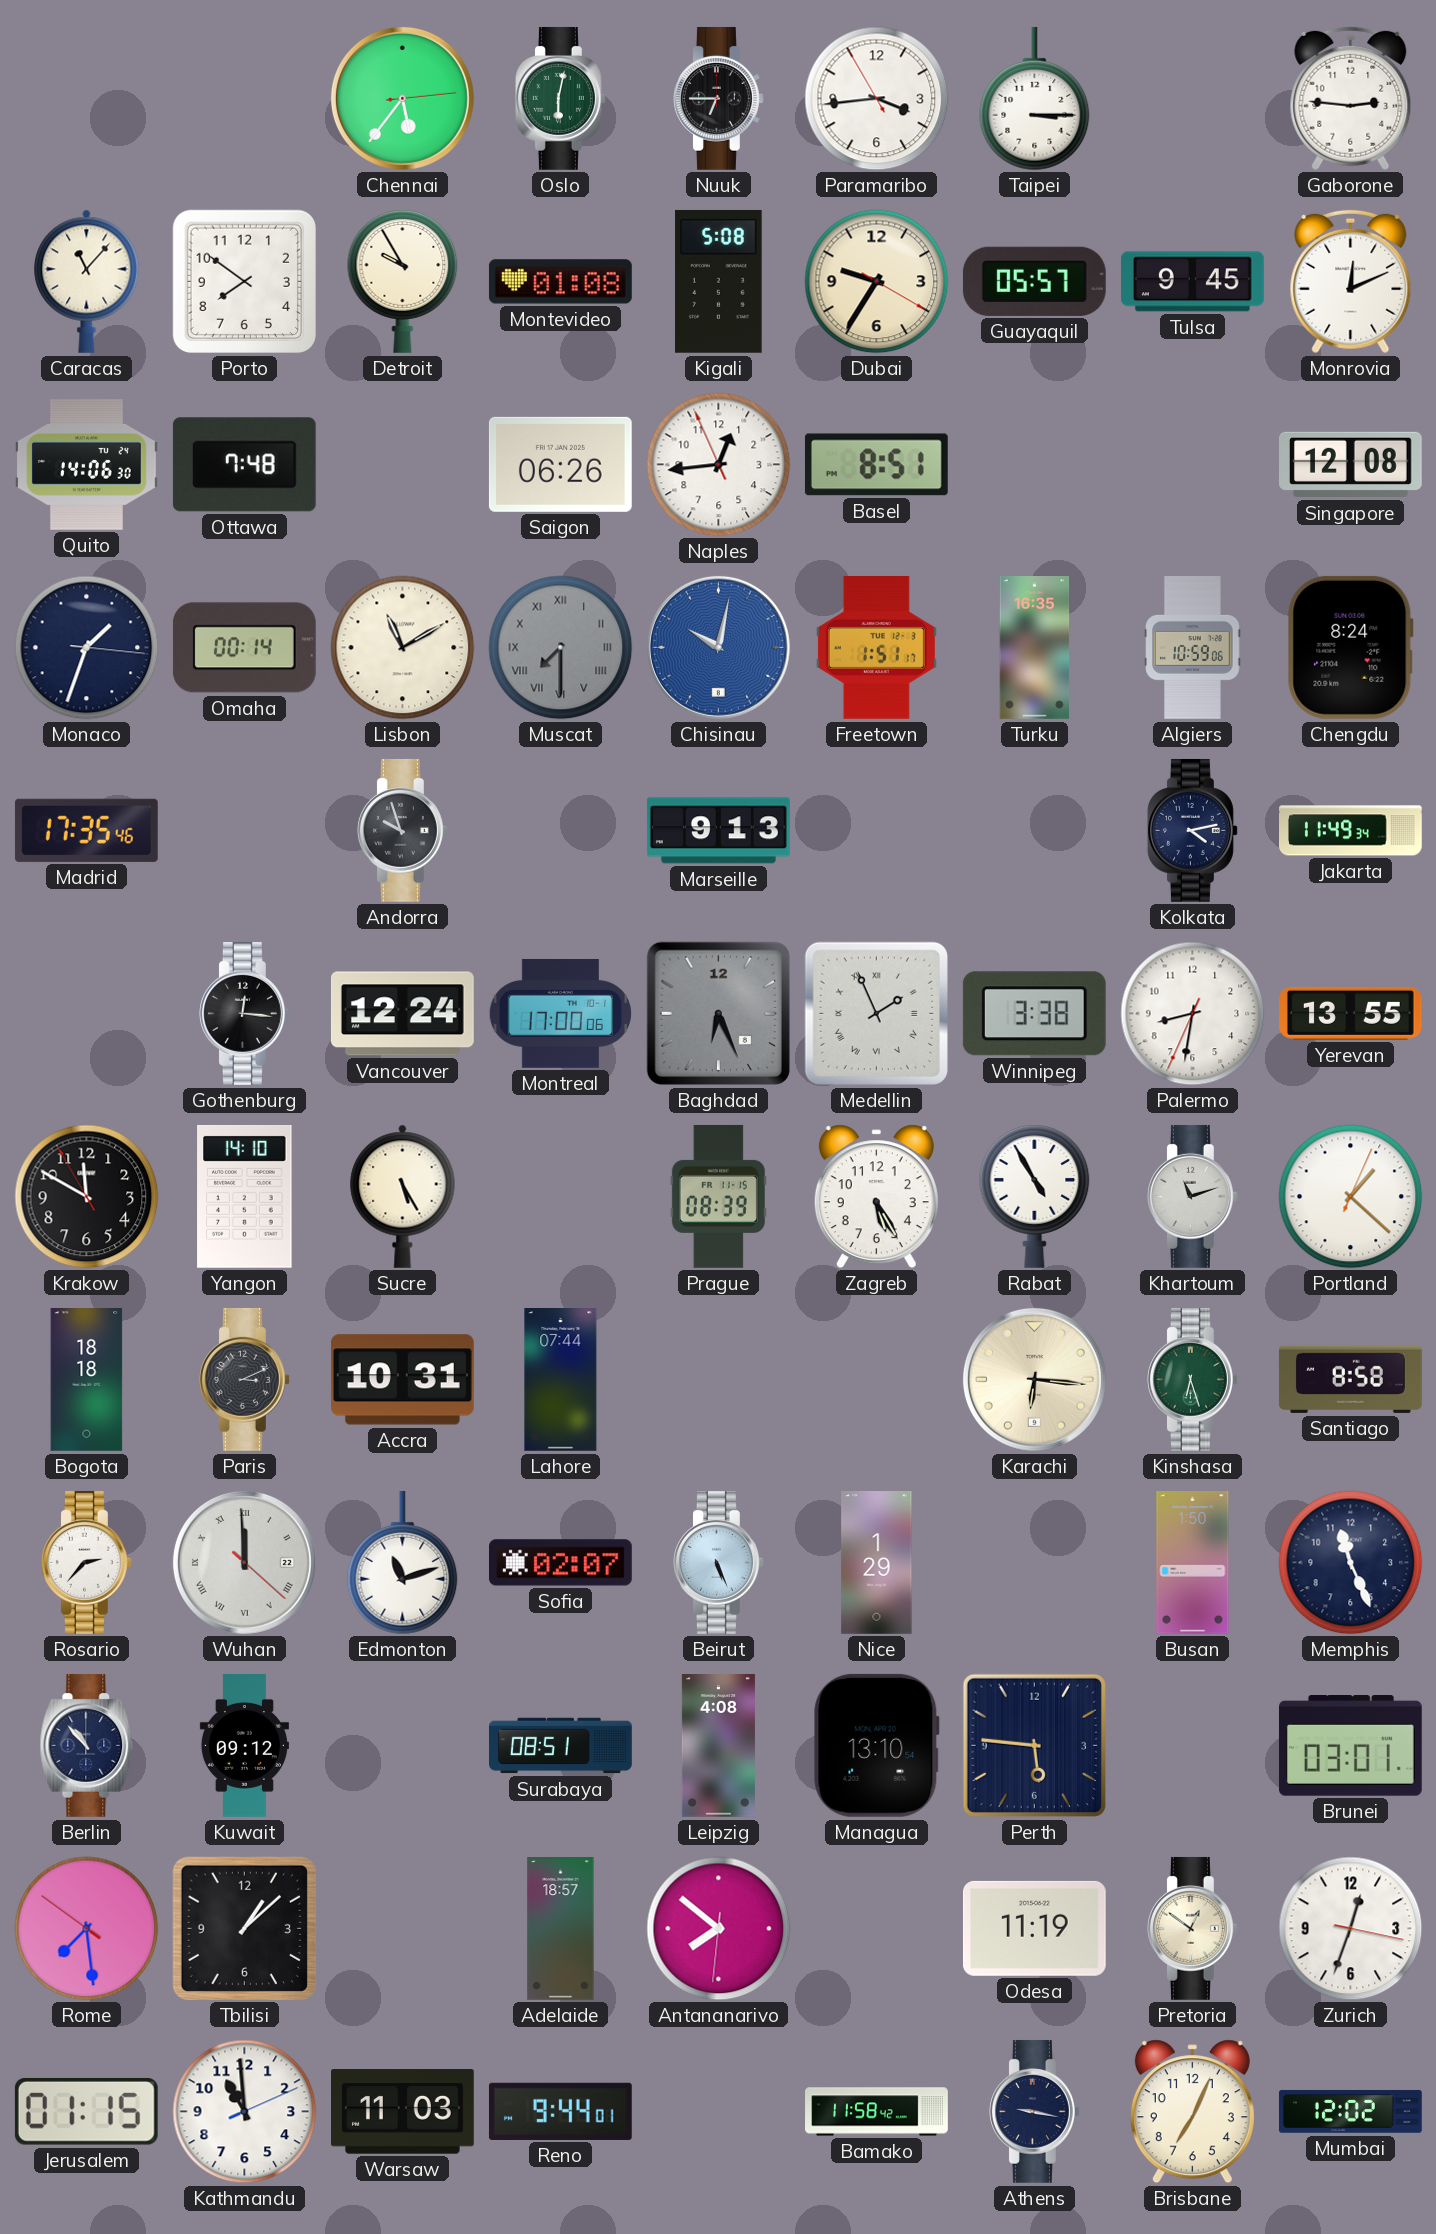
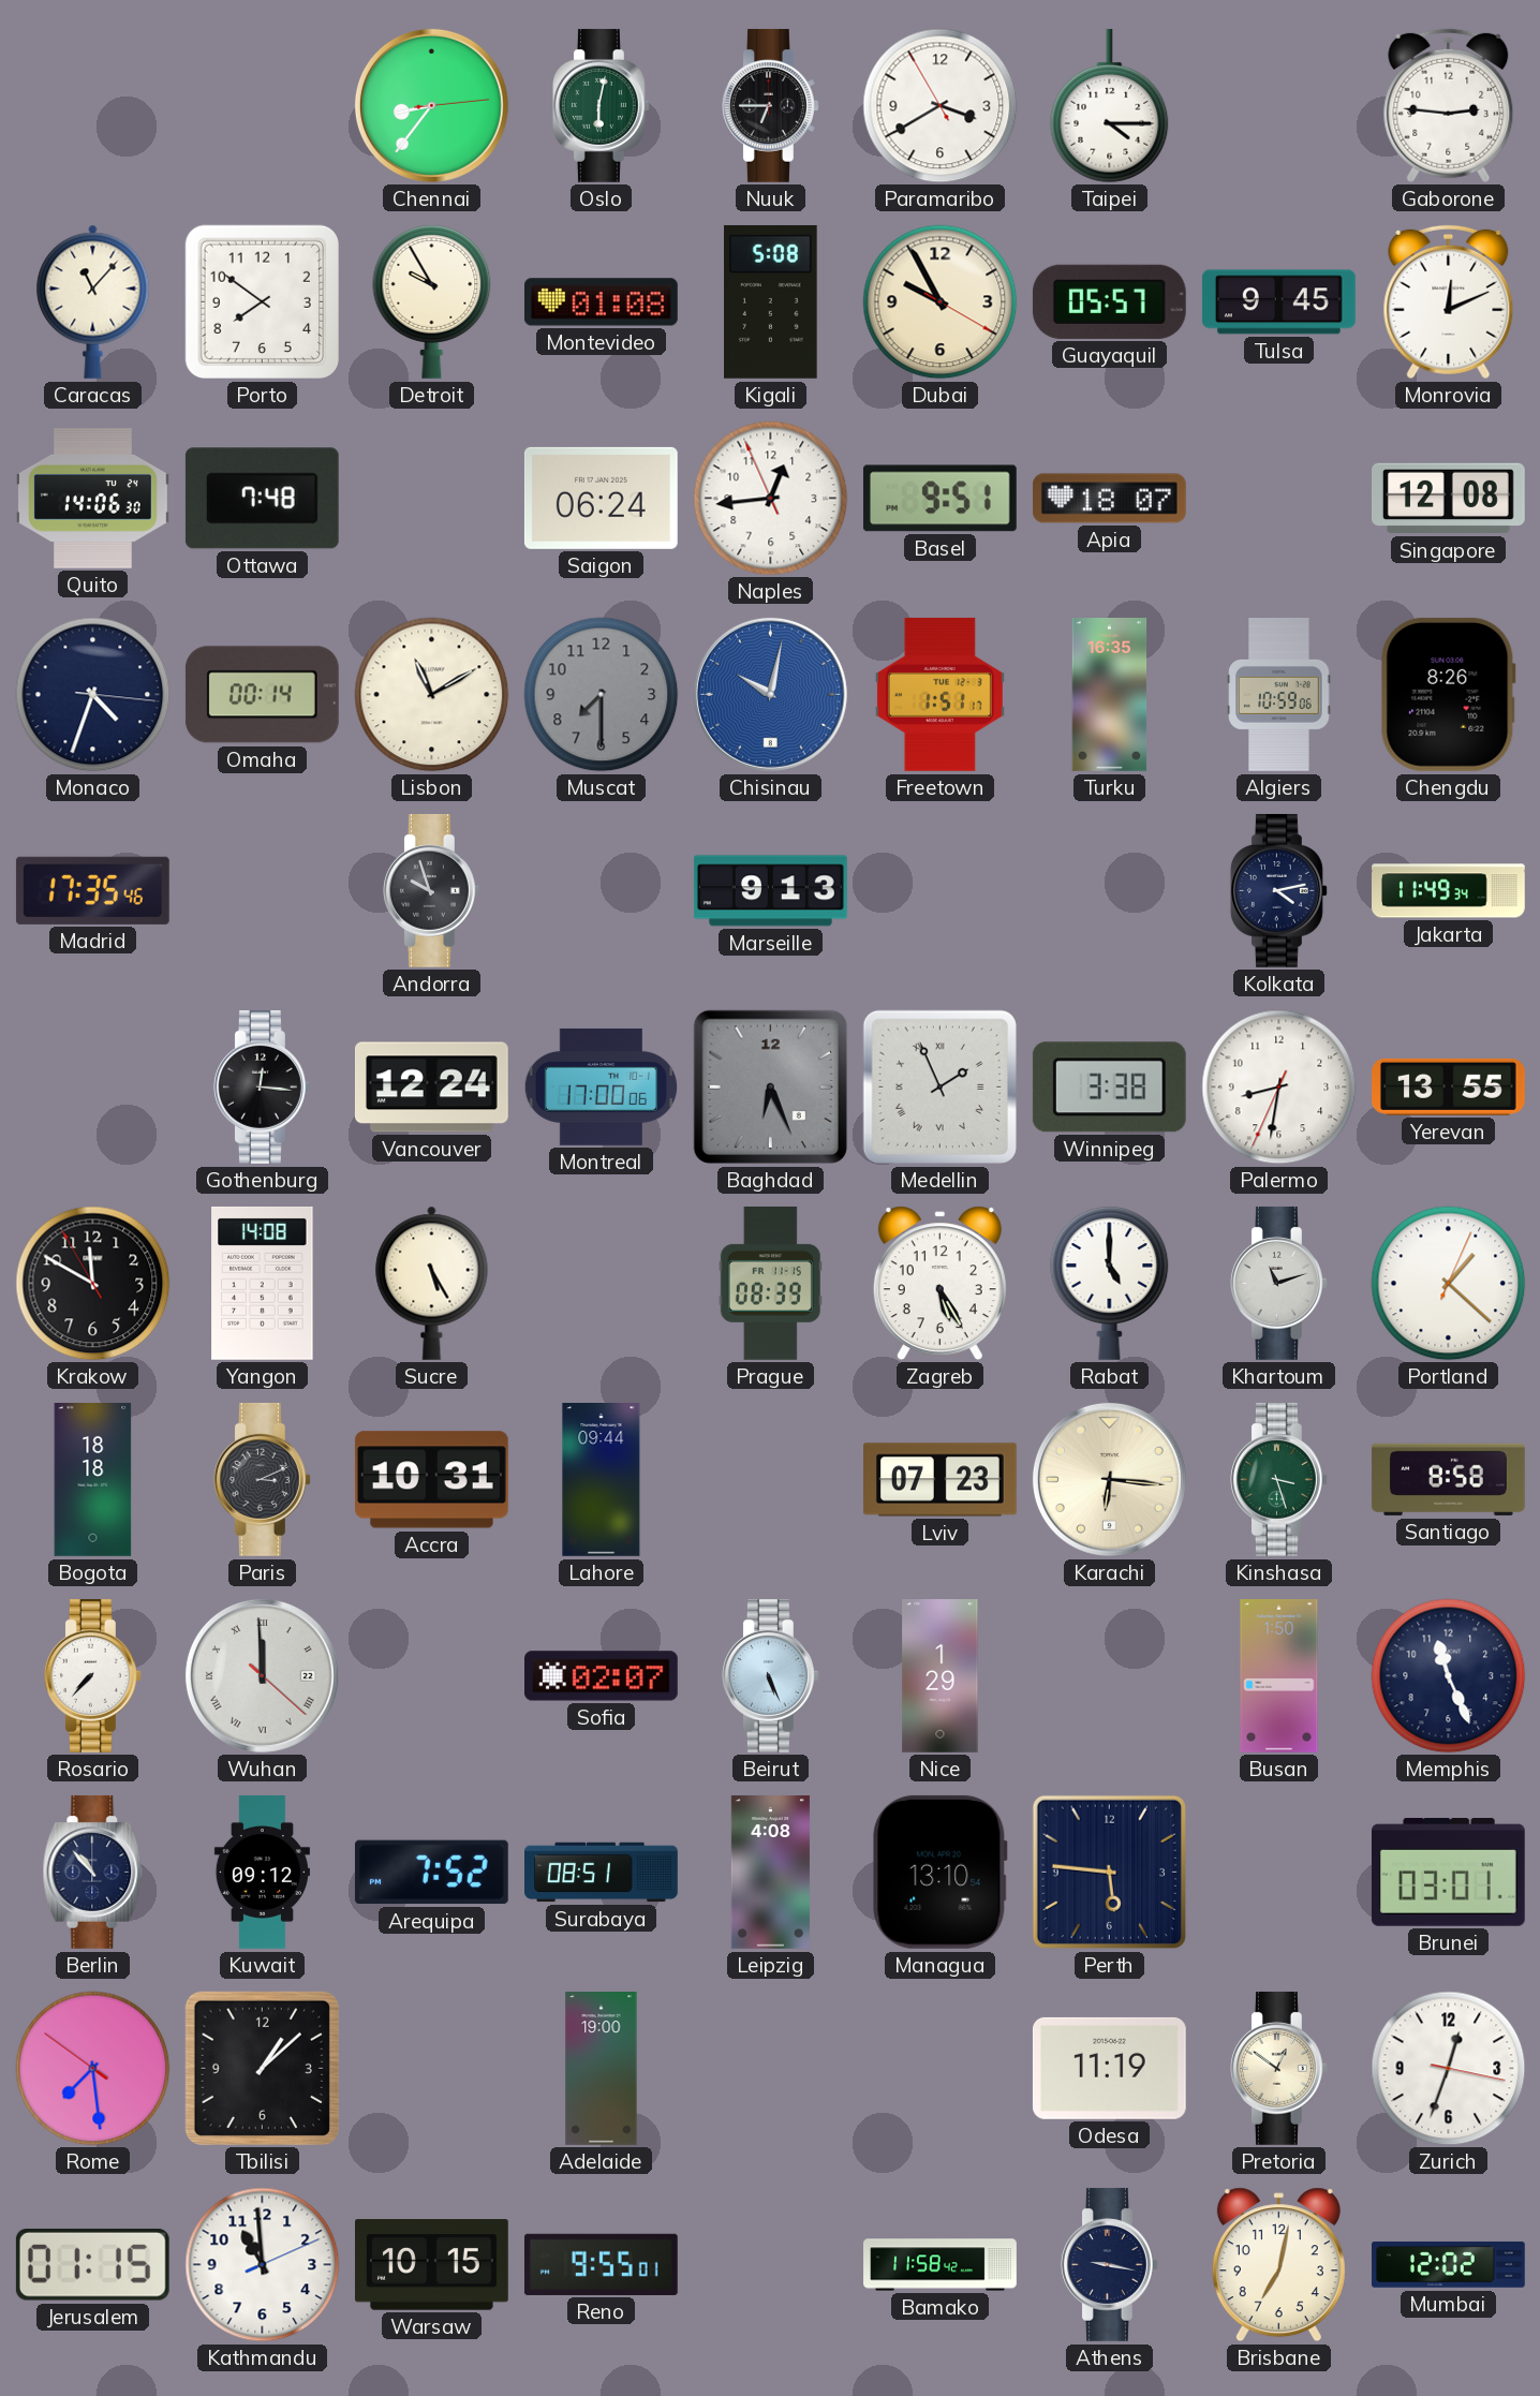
Chennai: 5:36 -> 8:36
Paramaribo: 3:43 -> 3:39
Taipei: 3:15 -> 4:15
Dubai: 9:35 -> 9:55
Saigon: 06:26 -> 06:24
Basel: 8:51 -> 9:51
Apia: none -> 18:07
Monaco: 1:33 -> 4:33
Muscat numerals: Roman -> Arabic
Chengdu: 8:24 -> 8:26
Yangon: 14:10 -> 14:08
Rabat: 4:55 -> 5:00
Lahore: 07:44 -> 09:44
Lviv: none -> 07:23
Kinshasa: 6:27 -> 3:27
Rosario: 2:37 -> 7:37
Edmonton: 11:12 -> none
Arequipa: none -> 7:52
Adelaide: 18:57 -> 19:00
Antananarivo: 7:51 -> none
Warsaw: 11:03 -> 10:15
Reno: 9:44 -> 9:55
Brisbane: 7:04 -> 7:02
